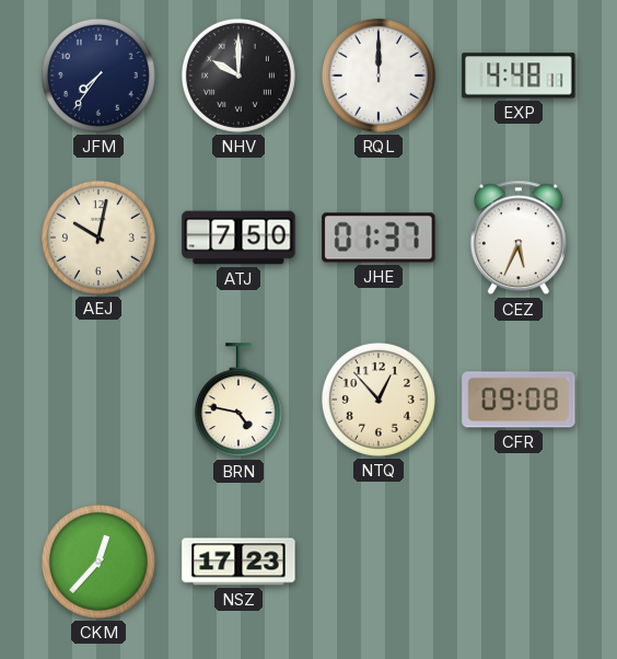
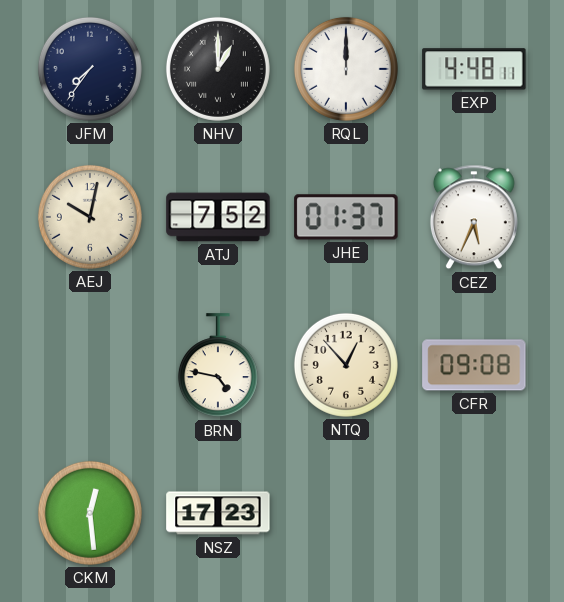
NHV: 10:00 -> 1:00
ATJ: 7:50 -> 7:52
CKM: 12:37 -> 12:29
